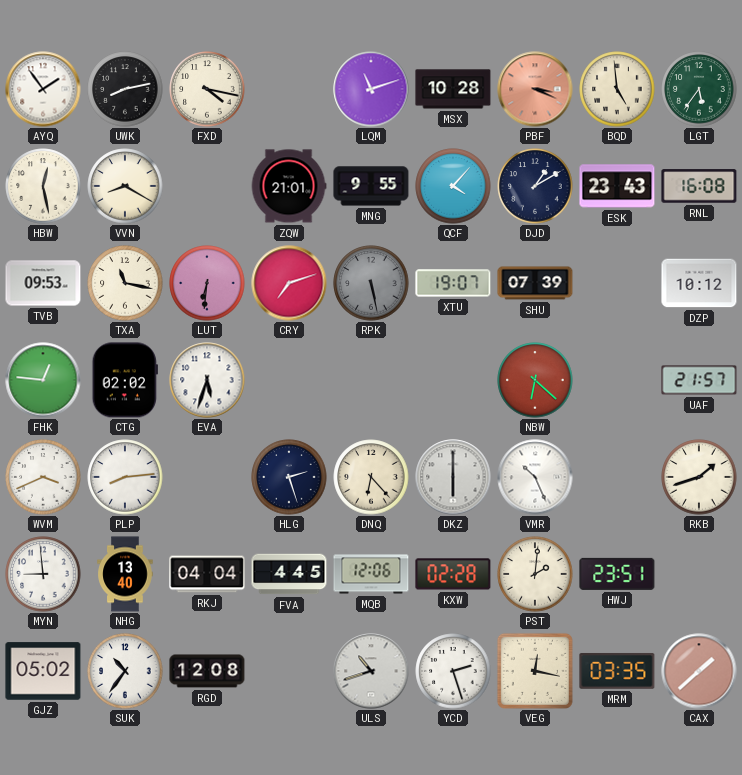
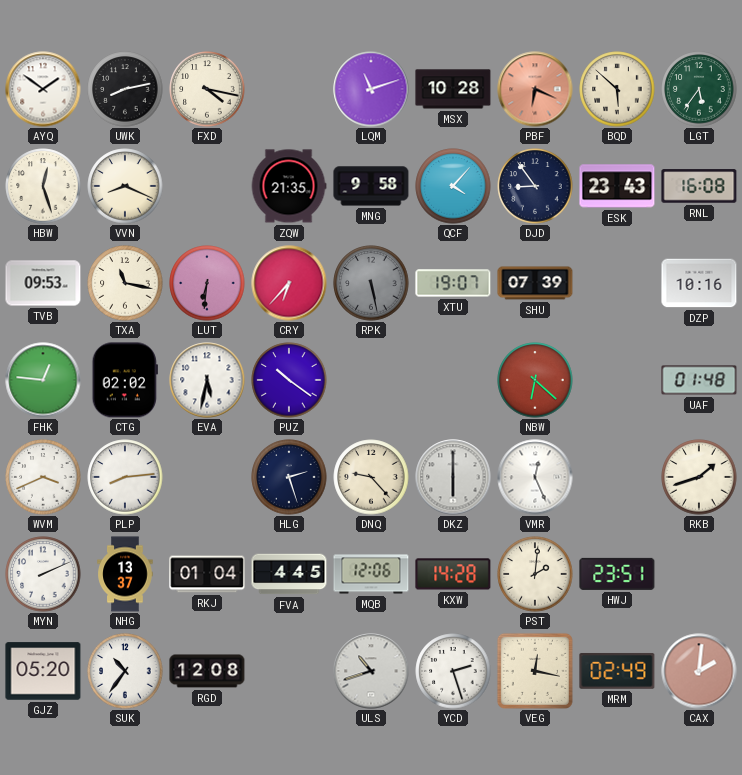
AYQ: 1:54 -> 1:51
PBF: 3:19 -> 6:19
BQD: 4:59 -> 5:52
HBW: 12:28 -> 12:27
VVN: 8:20 -> 8:19
ZQW: 21:01 -> 21:35
MNG: 9:55 -> 9:58
DJD: 1:10 -> 8:54
CRY: 7:12 -> 6:37
DZP: 10:12 -> 10:16
EVA: 5:33 -> 5:32
PUZ: none -> 10:21
UAF: 21:57 -> 01:48
DNQ: 6:23 -> 9:23
VMR: 10:26 -> 12:26
MYN: 8:59 -> 2:11
NHG: 13:40 -> 13:37
RKJ: 04:04 -> 01:04
KXW: 02:28 -> 14:28
GJZ: 05:02 -> 05:20
MRM: 03:35 -> 02:49
CAX: 1:38 -> 2:01
